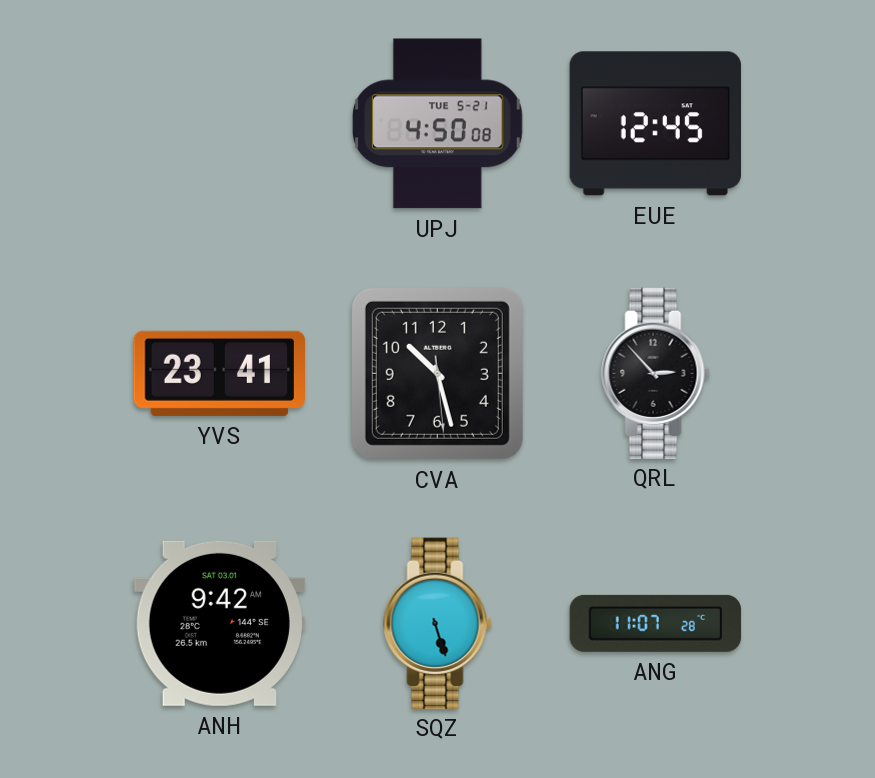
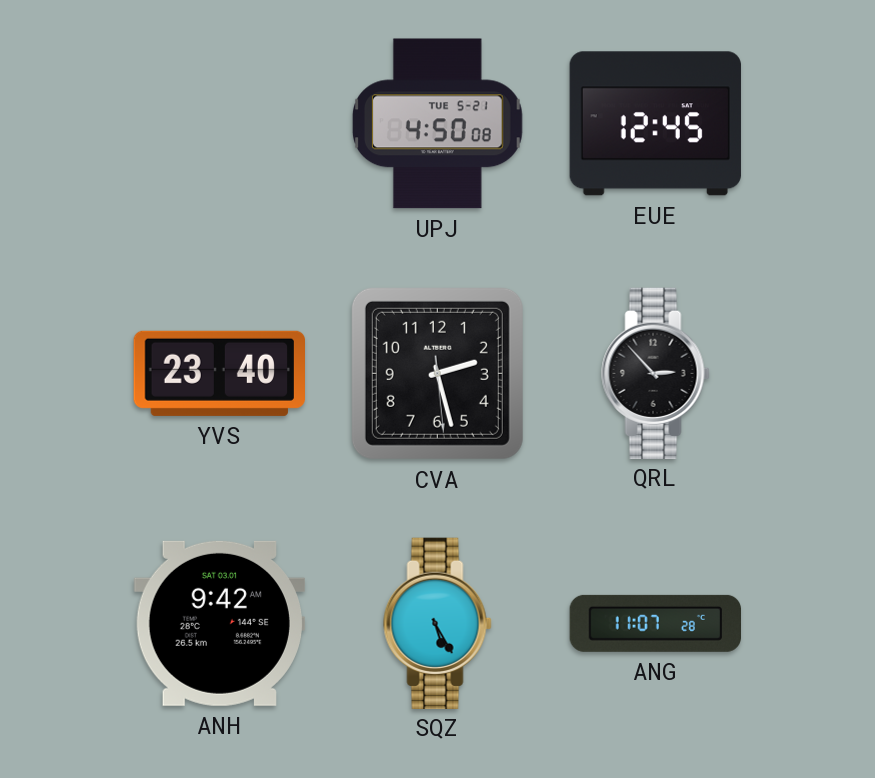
YVS: 23:41 -> 23:40
CVA: 10:27 -> 2:27
SQZ: 5:27 -> 5:25
